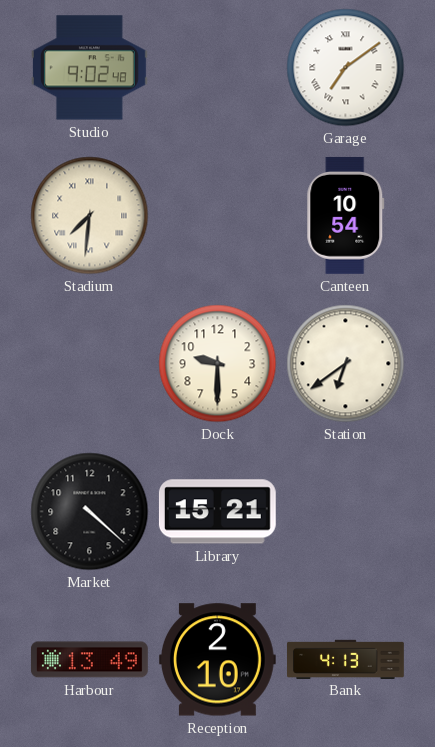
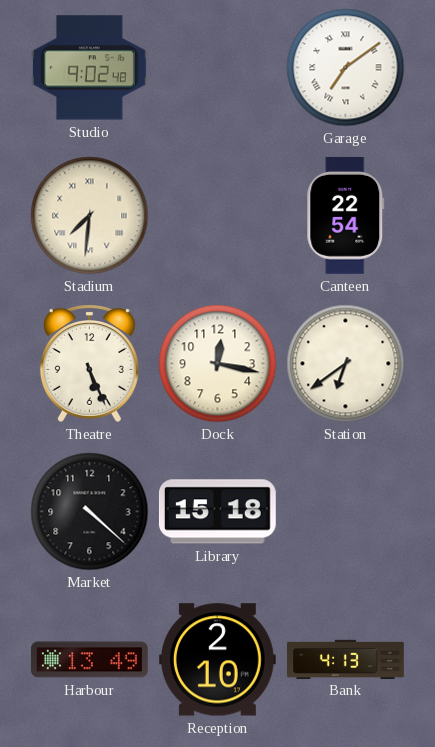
Canteen: 10:54 -> 22:54
Theatre: none -> 5:26
Dock: 9:30 -> 12:17
Library: 15:21 -> 15:18
